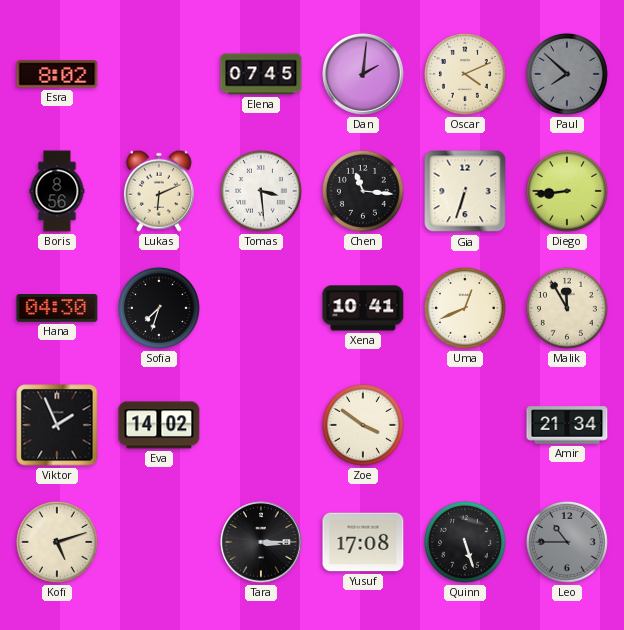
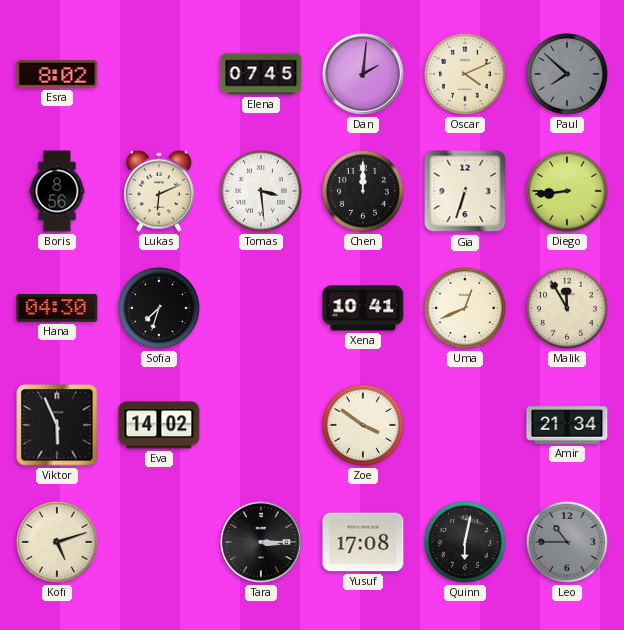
Chen: 11:16 -> 12:00
Viktor: 1:56 -> 5:56
Quinn: 5:27 -> 6:02
